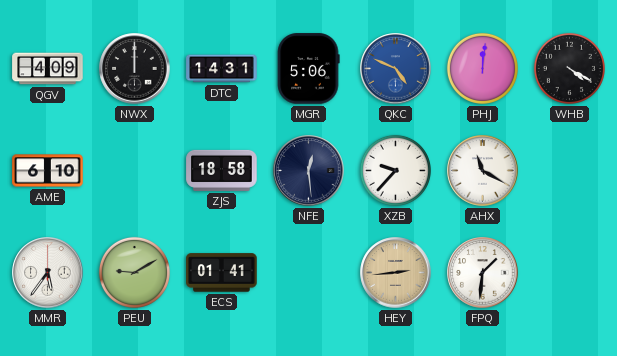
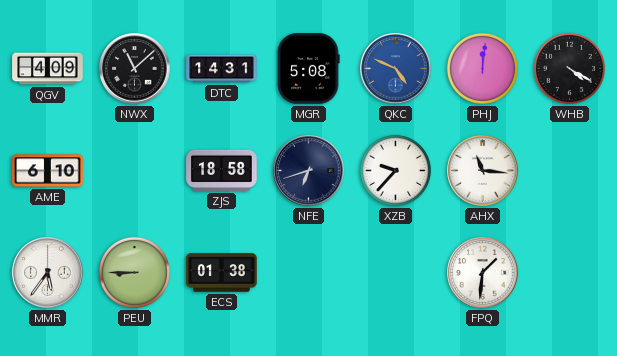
NWX: 12:00 -> 11:08
MGR: 5:06 -> 5:08
NFE: 12:29 -> 6:42
AHX: 11:20 -> 11:16
PEU: 9:10 -> 8:45
ECS: 01:41 -> 01:38
HEY: 2:44 -> none
